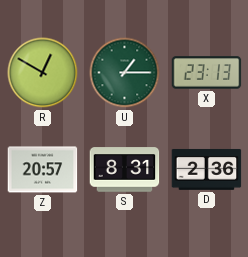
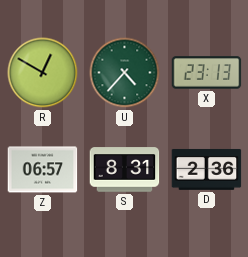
U: 1:15 -> 4:37
Z: 20:57 -> 06:57
